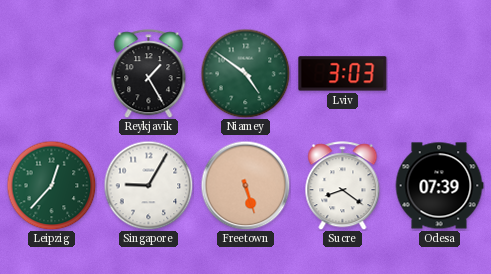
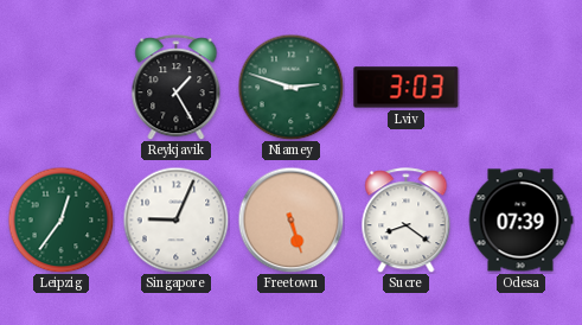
Niamey: 4:51 -> 2:48
Leipzig: 12:37 -> 12:36
Singapore: 9:05 -> 9:04
